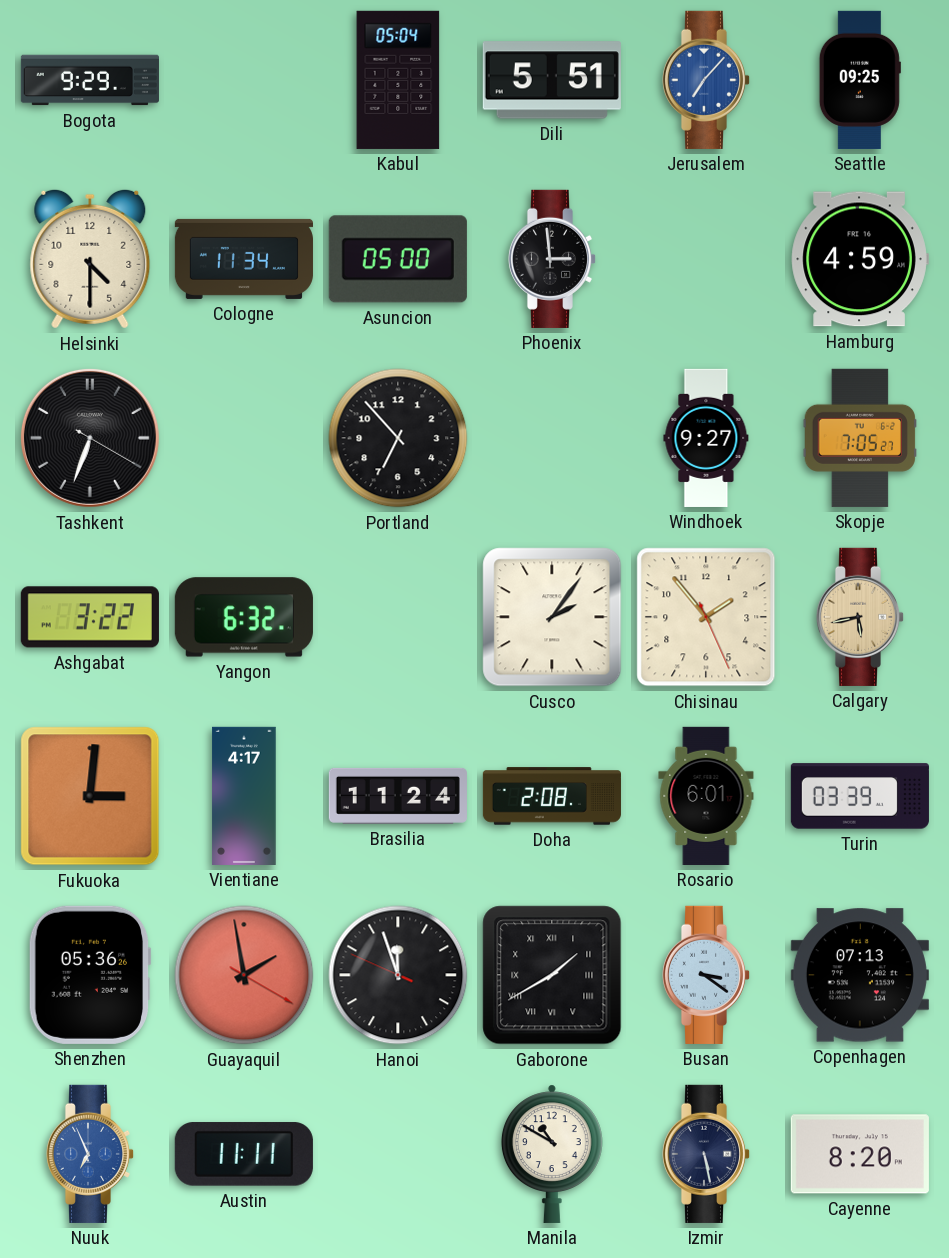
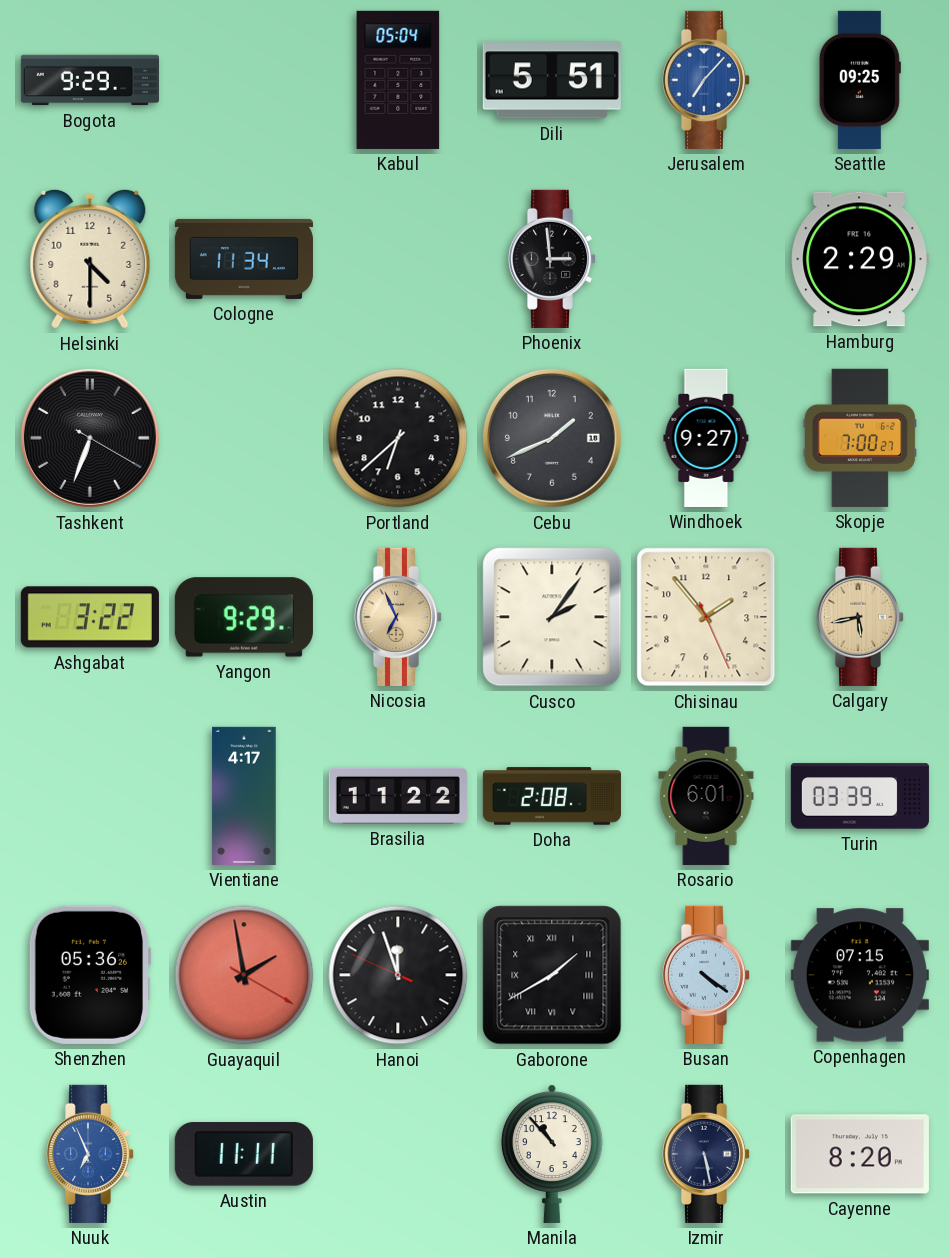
Asuncion: 05:00 -> none
Hamburg: 4:59 -> 2:29
Portland: 6:53 -> 6:38
Cebu: none -> 1:41
Skopje: 7:05 -> 7:00
Yangon: 6:32 -> 9:29
Nicosia: none -> 6:56
Fukuoka: 3:01 -> none
Brasilia: 11:24 -> 11:22
Busan: 3:21 -> 4:21
Copenhagen: 07:13 -> 07:15
Manila: 10:50 -> 10:53
